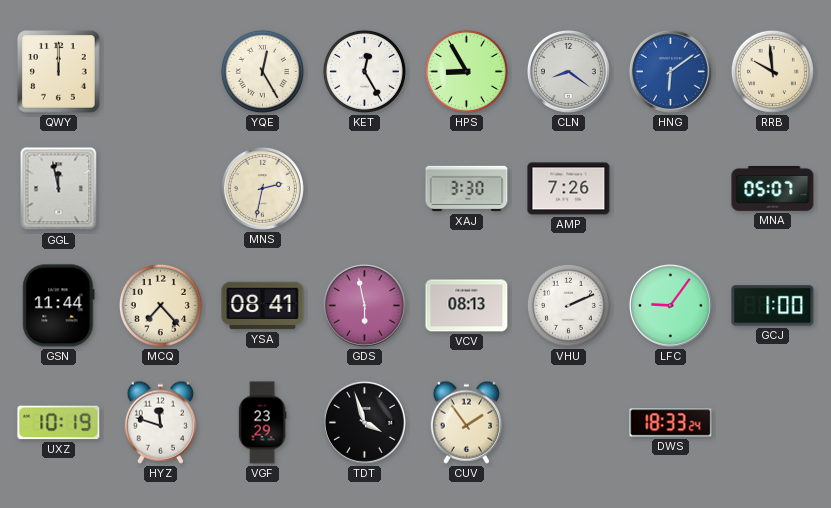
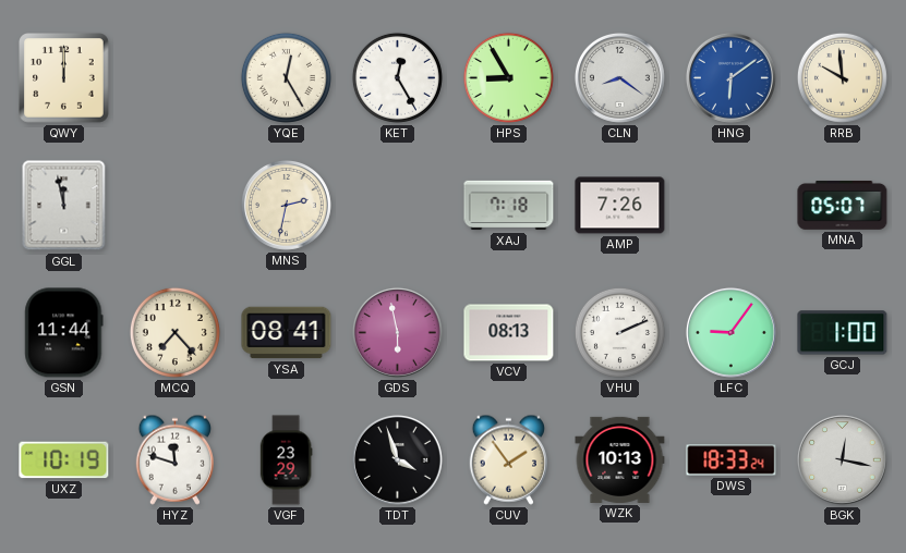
XAJ: 3:30 -> 7:18
WZK: none -> 10:13
BGK: none -> 12:17
